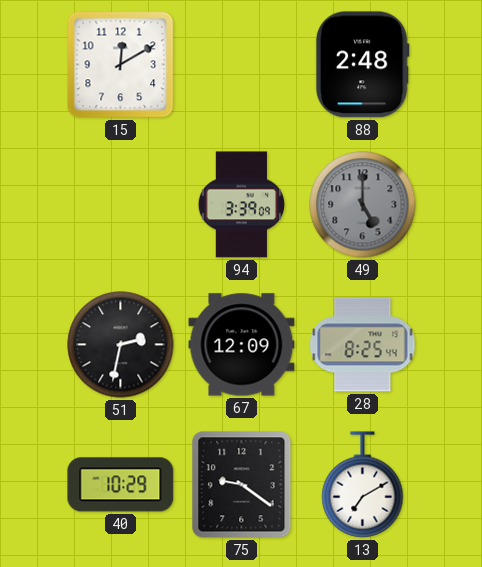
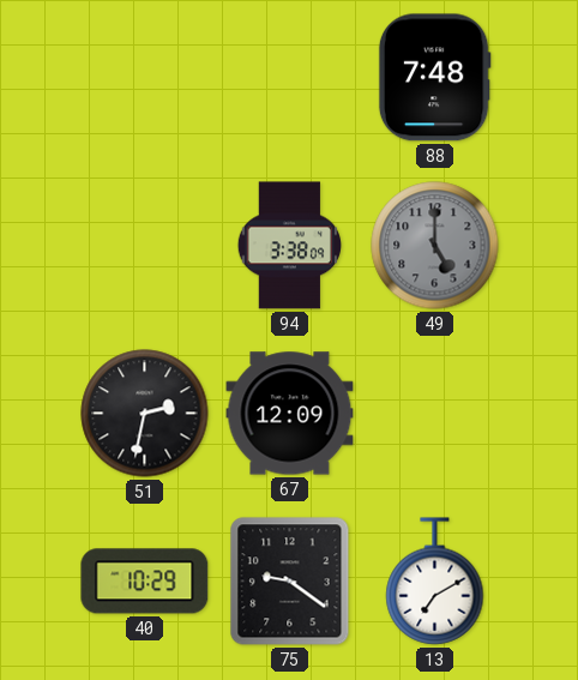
15: 12:10 -> none
88: 2:48 -> 7:48
94: 3:39 -> 3:38
28: 8:25 -> none
